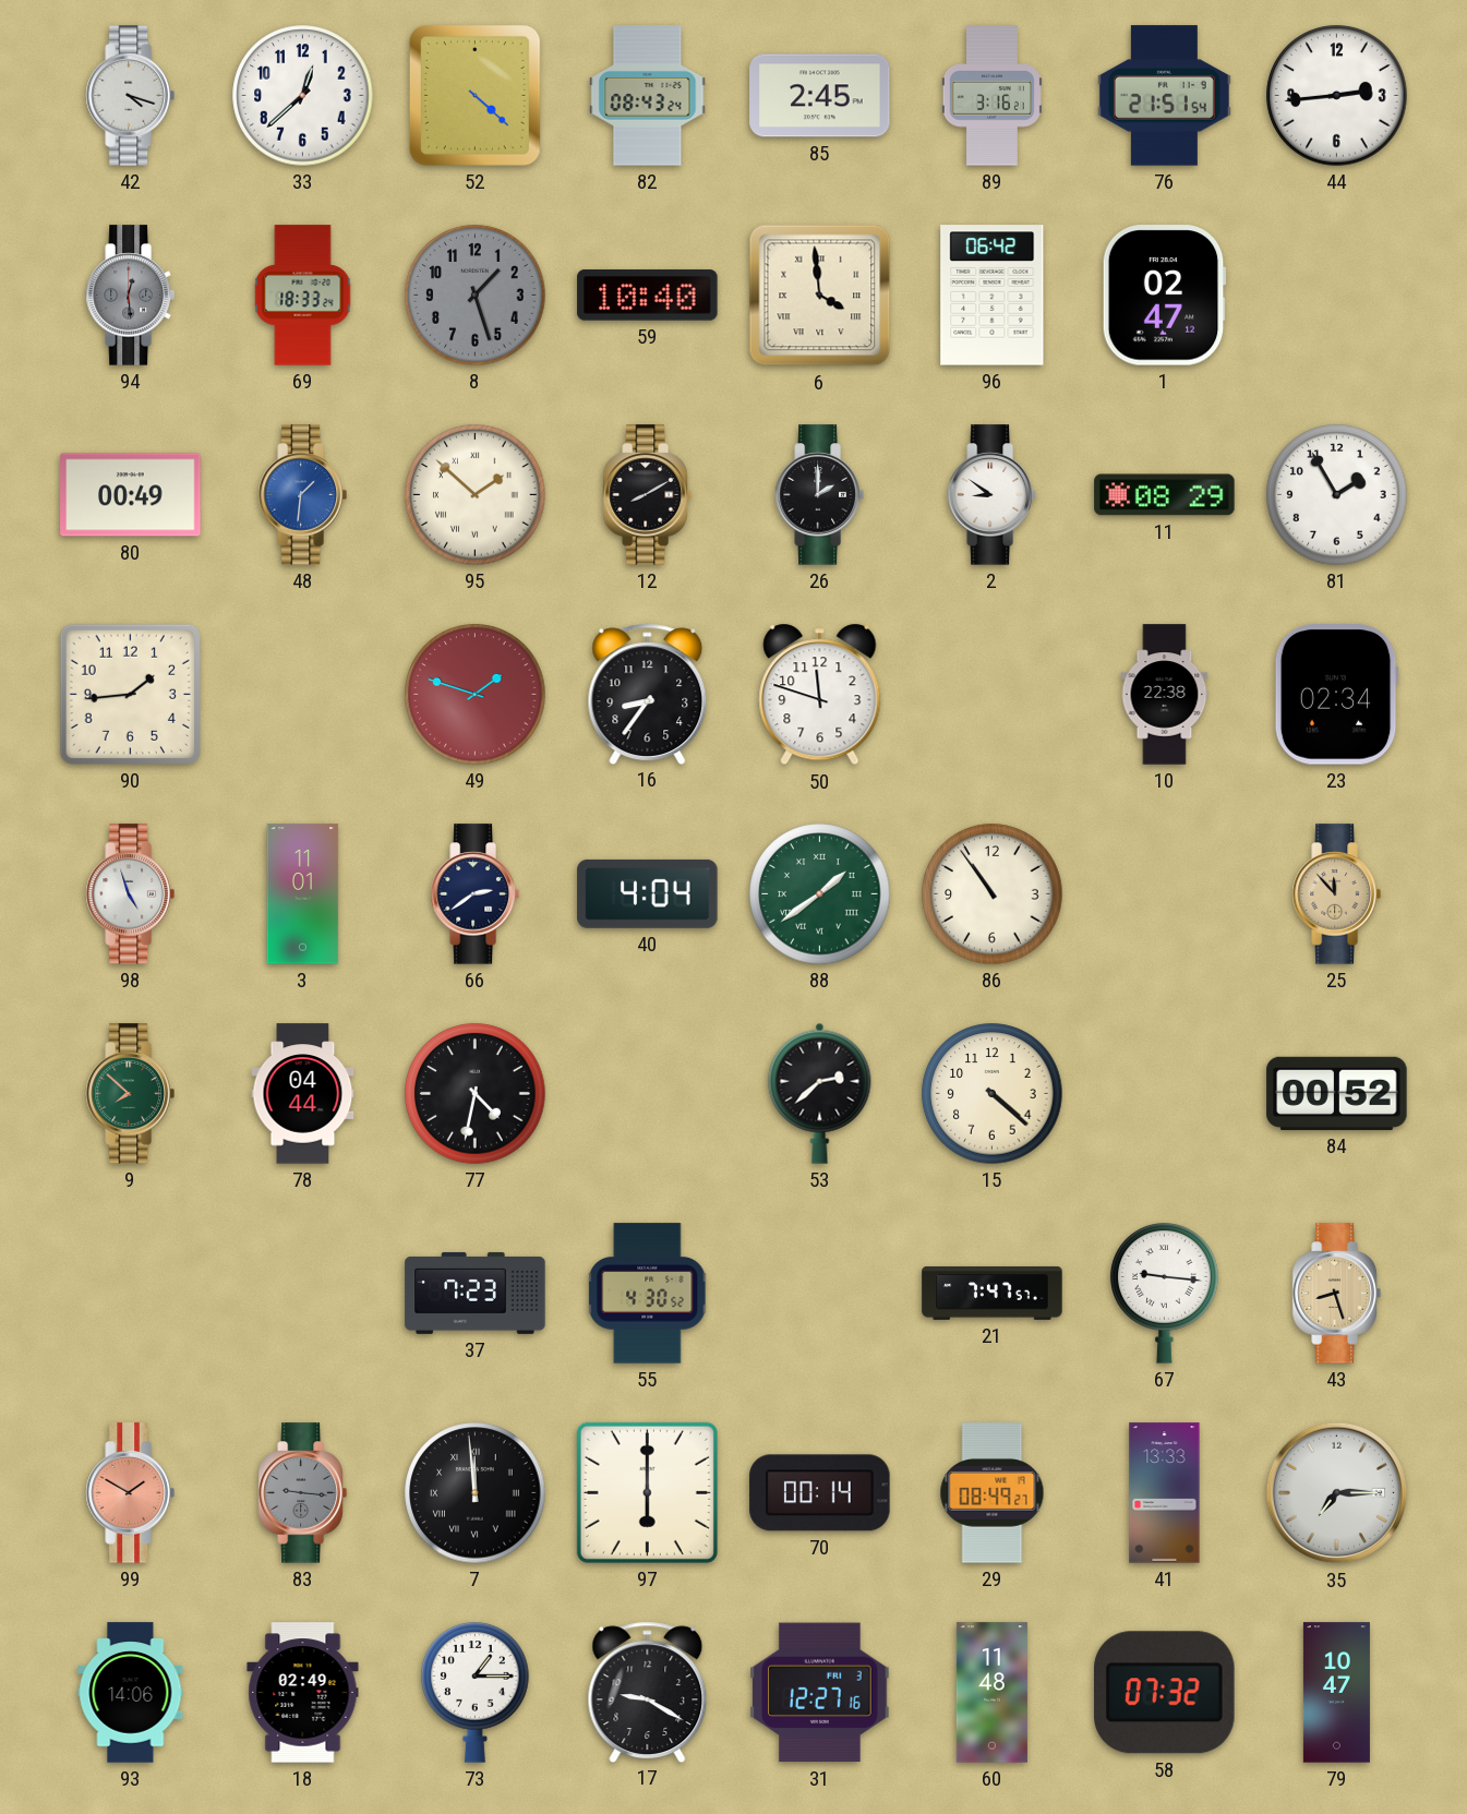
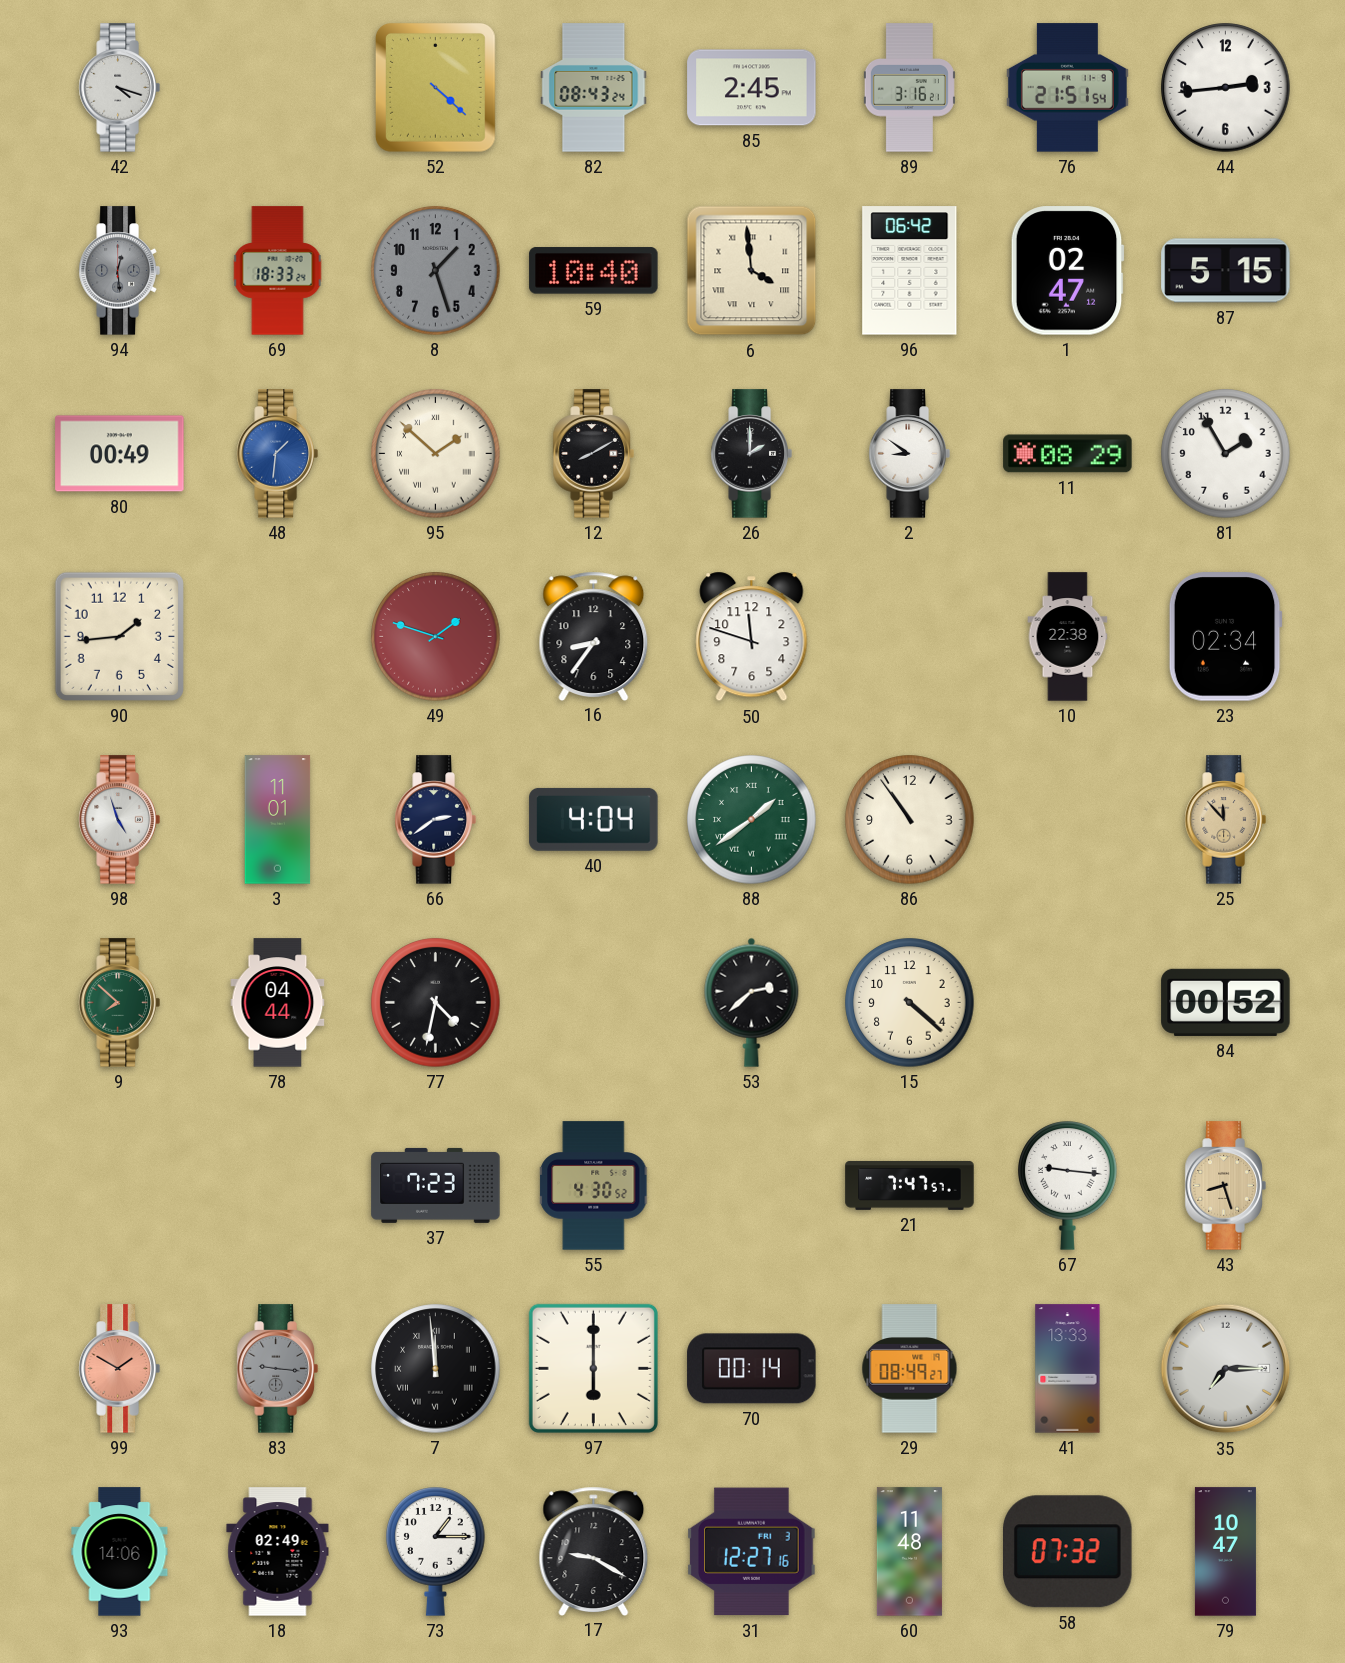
33: 12:38 -> none
87: none -> 5:15
